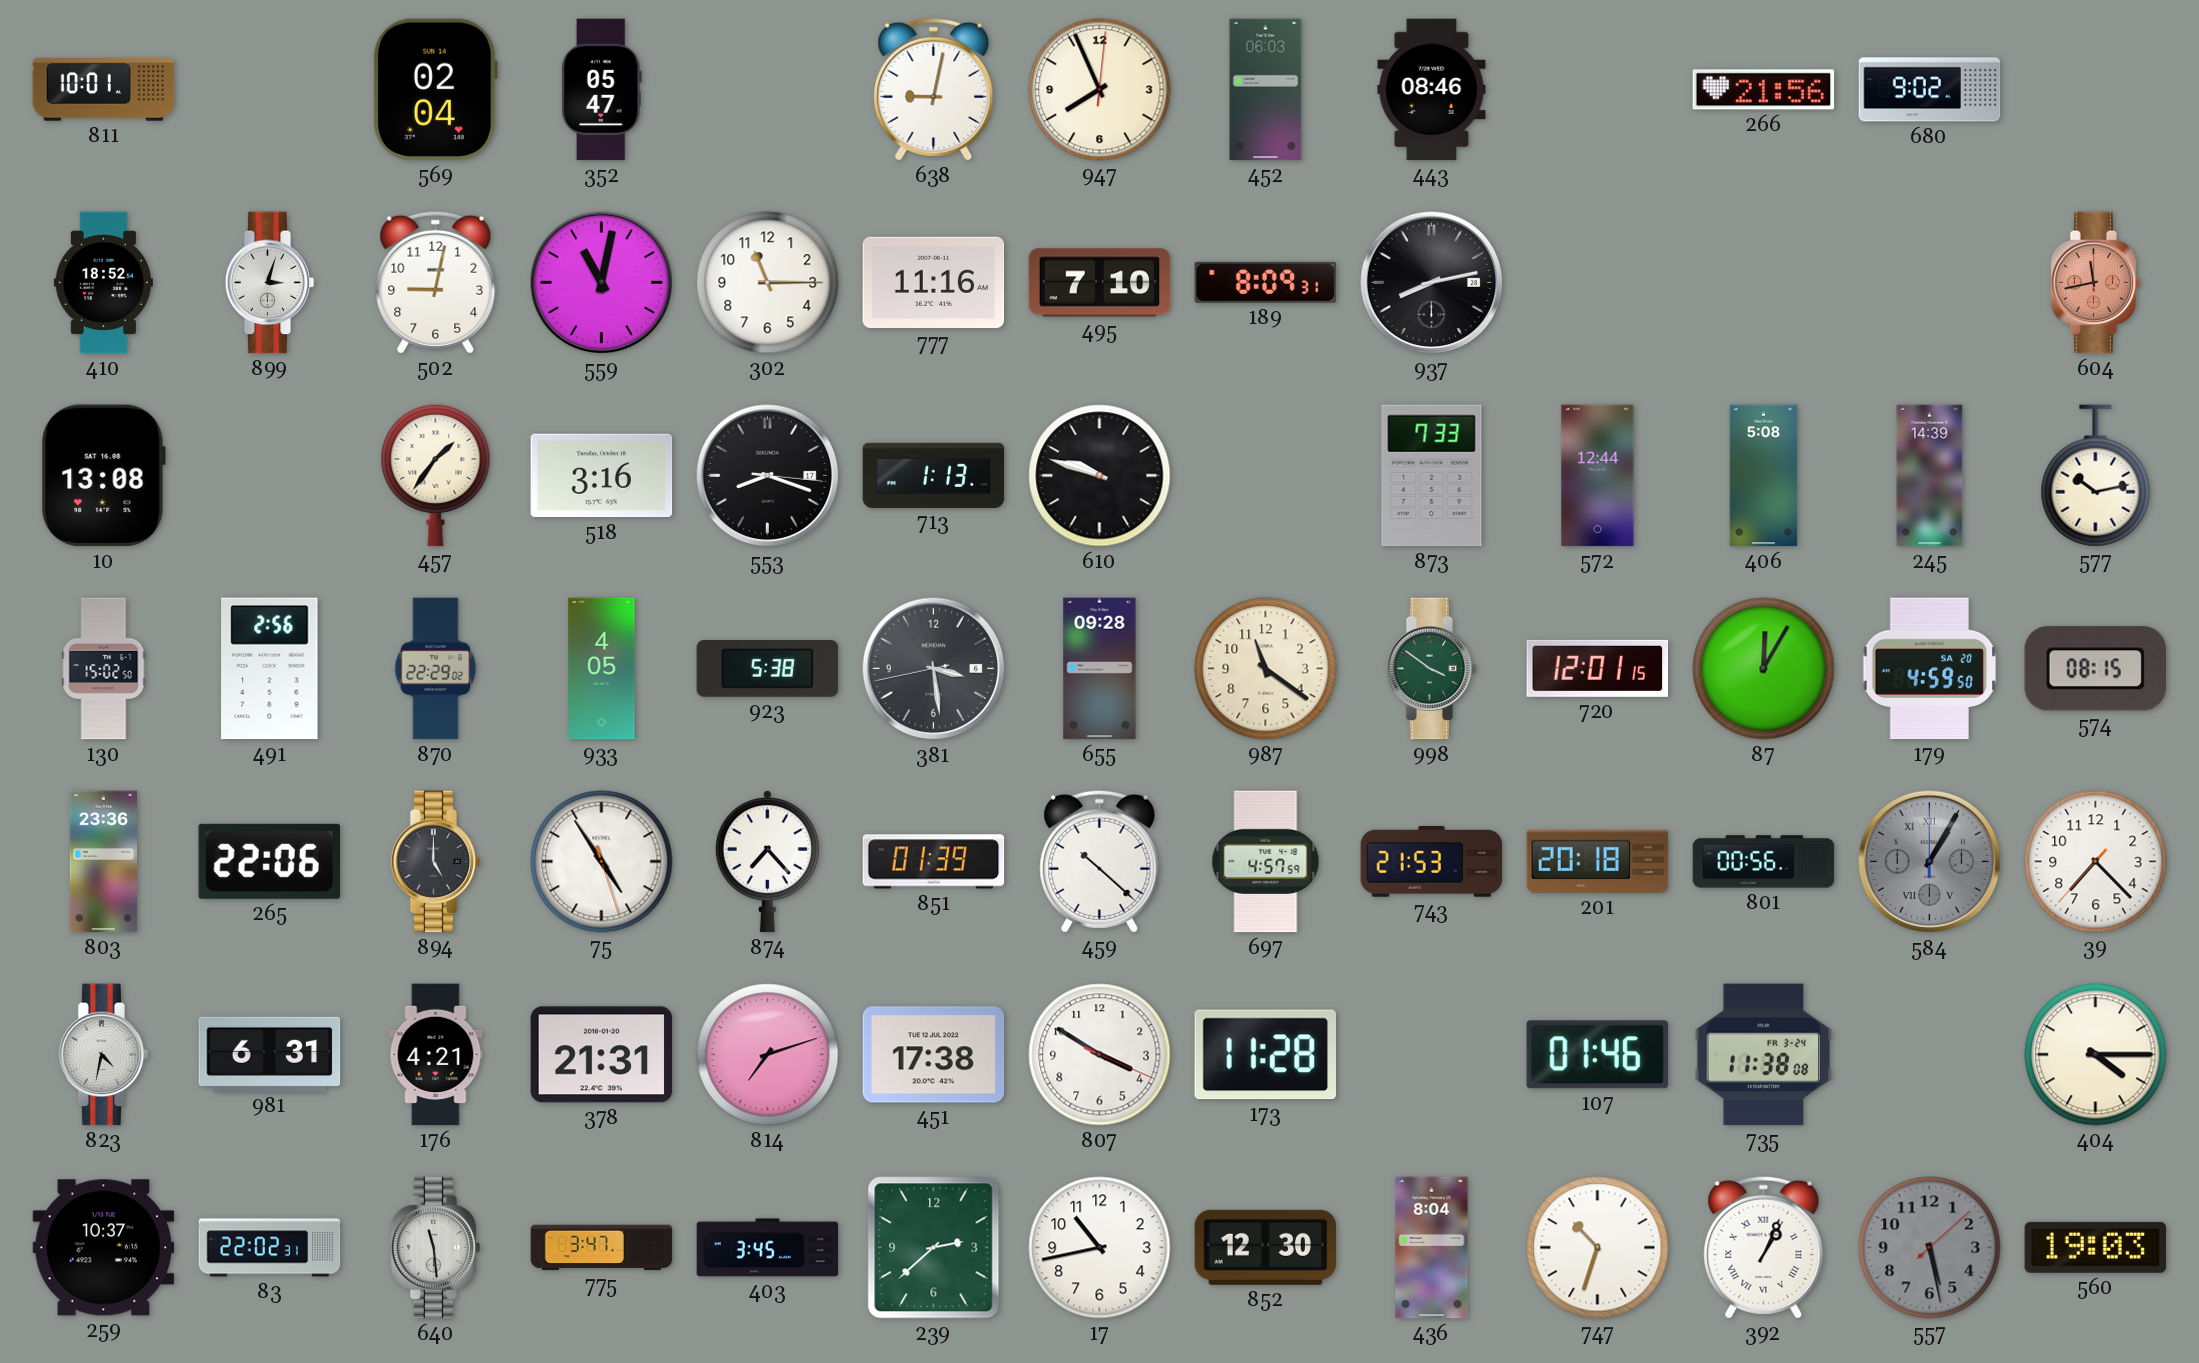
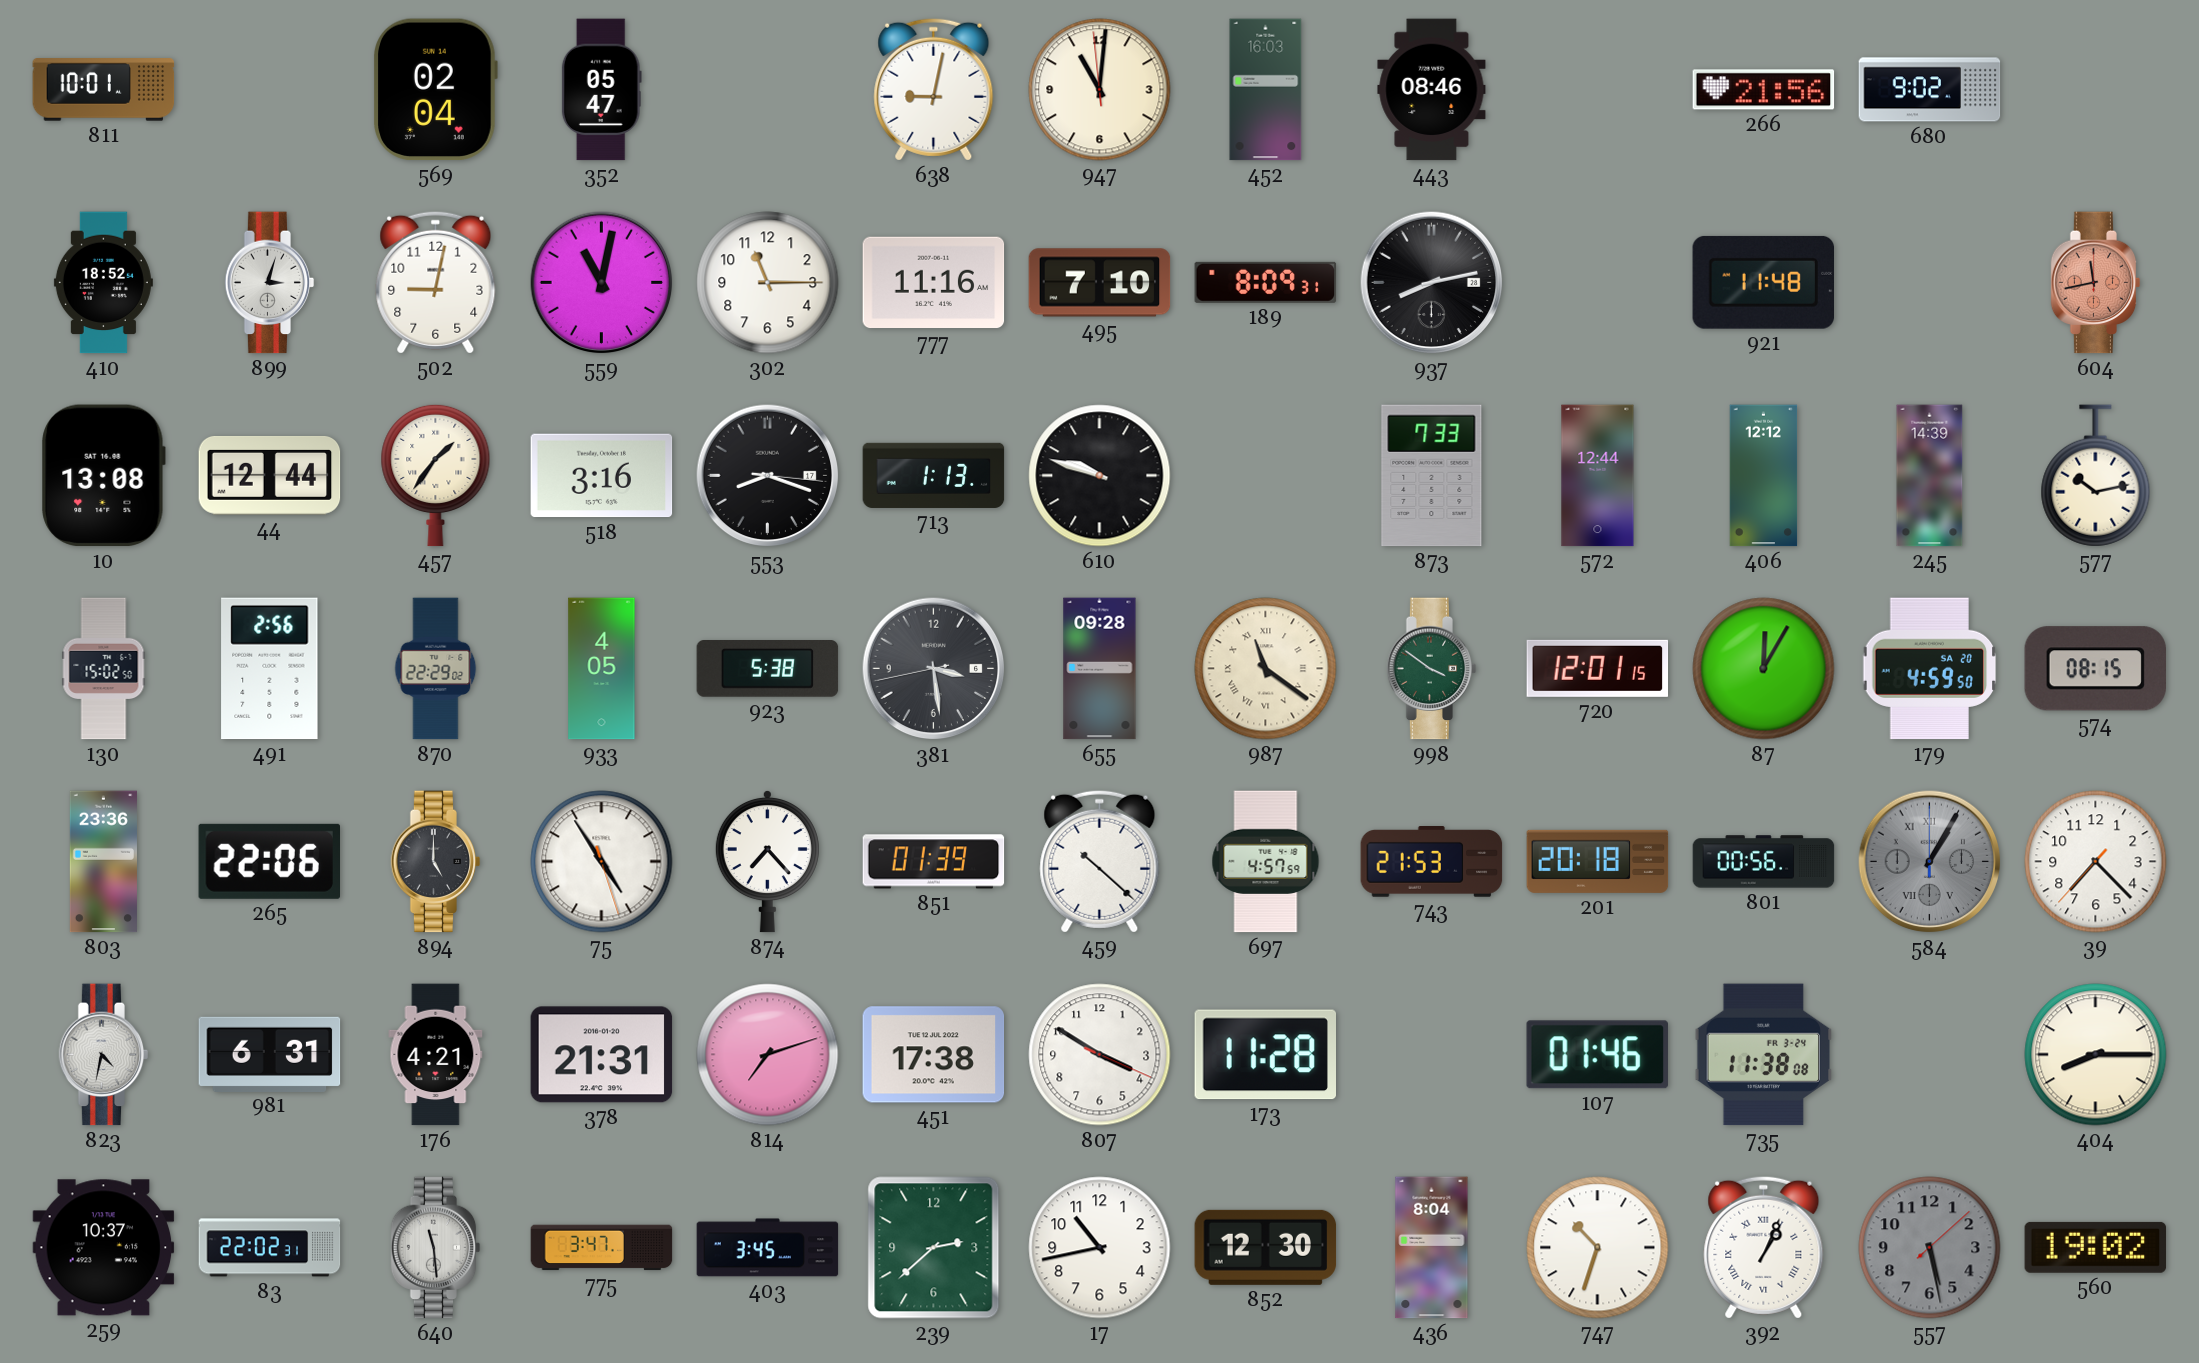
947: 7:56 -> 11:00
452: 06:03 -> 16:03
921: none -> 11:48
44: none -> 12:44
406: 5:08 -> 12:12
987 numerals: Arabic -> Roman
404: 4:15 -> 8:15
560: 19:03 -> 19:02
